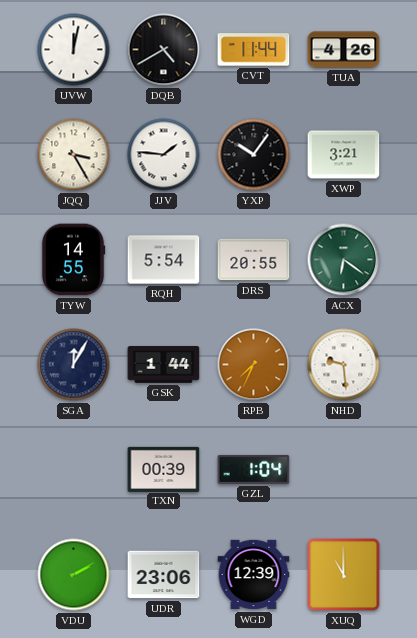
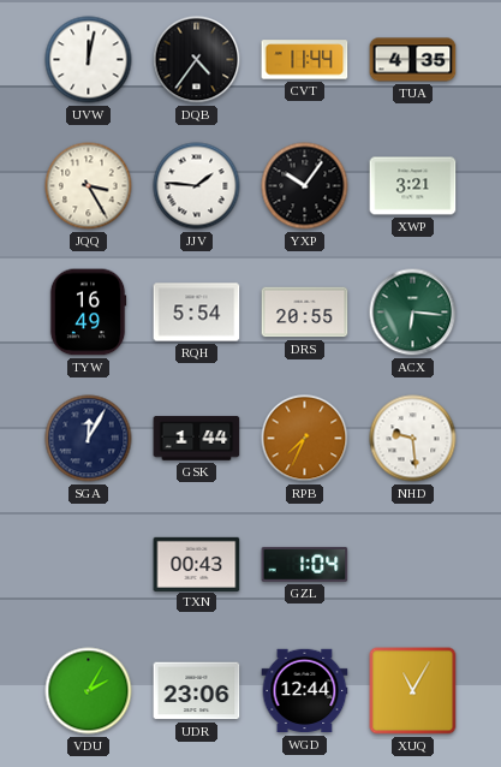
DQB: 4:40 -> 4:36
TUA: 4:26 -> 4:35
TYW: 14:55 -> 16:49
ACX: 6:21 -> 6:16
TXN: 00:39 -> 00:43
VDU: 2:10 -> 2:05
WGD: 12:39 -> 12:44
XUQ: 11:00 -> 11:05
